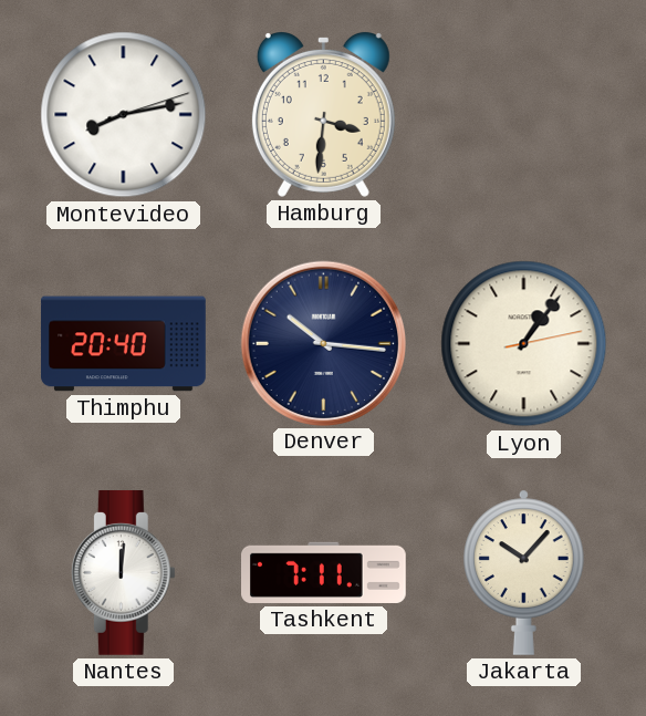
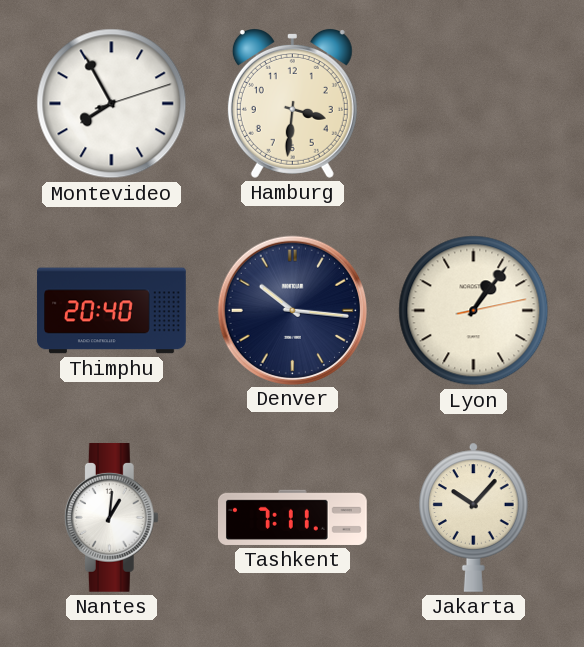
Montevideo: 8:13 -> 7:55
Nantes: 12:01 -> 1:01
